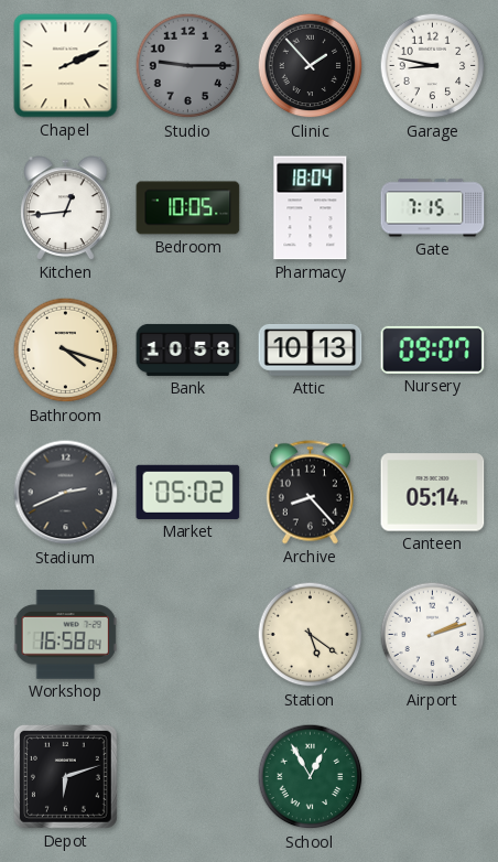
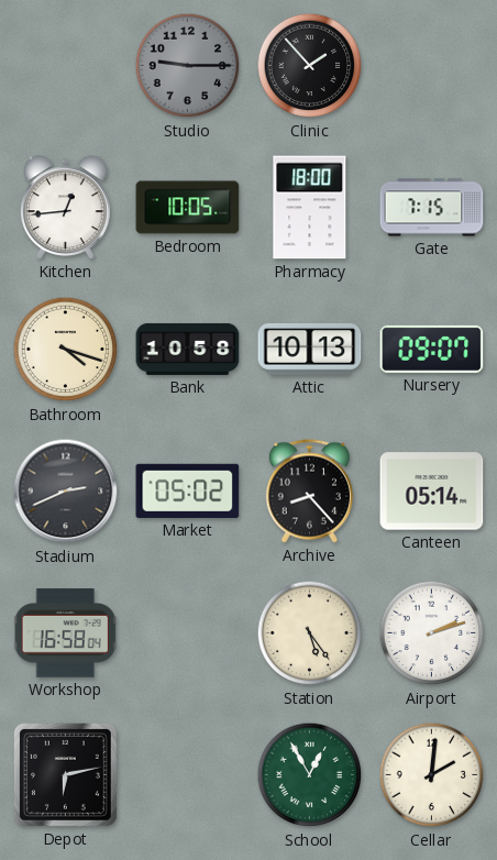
Chapel: 2:11 -> none
Garage: 8:47 -> none
Pharmacy: 18:04 -> 18:00
Station: 5:21 -> 5:24
Depot: 6:12 -> 6:13
Cellar: none -> 2:01
